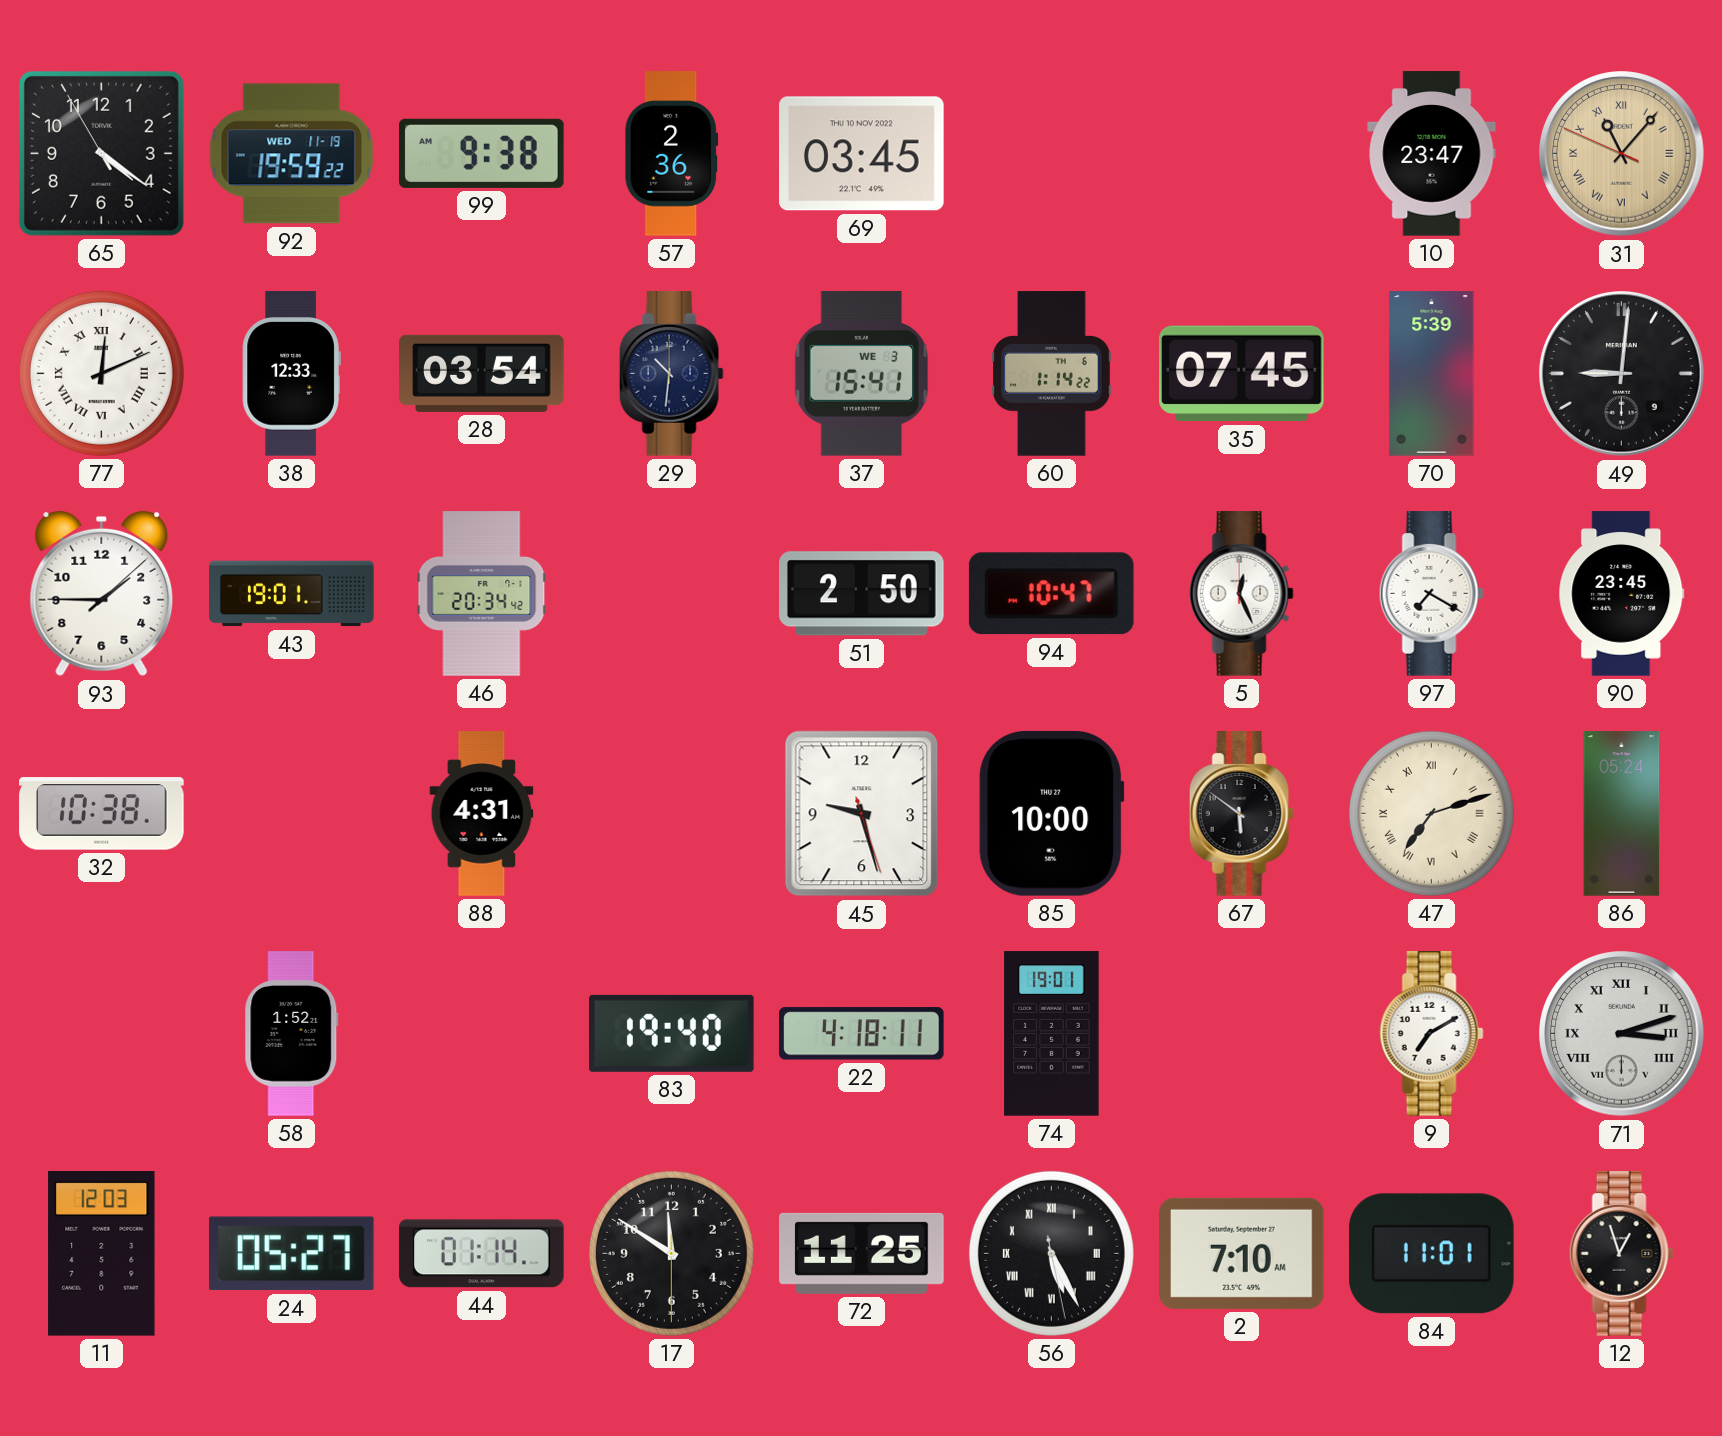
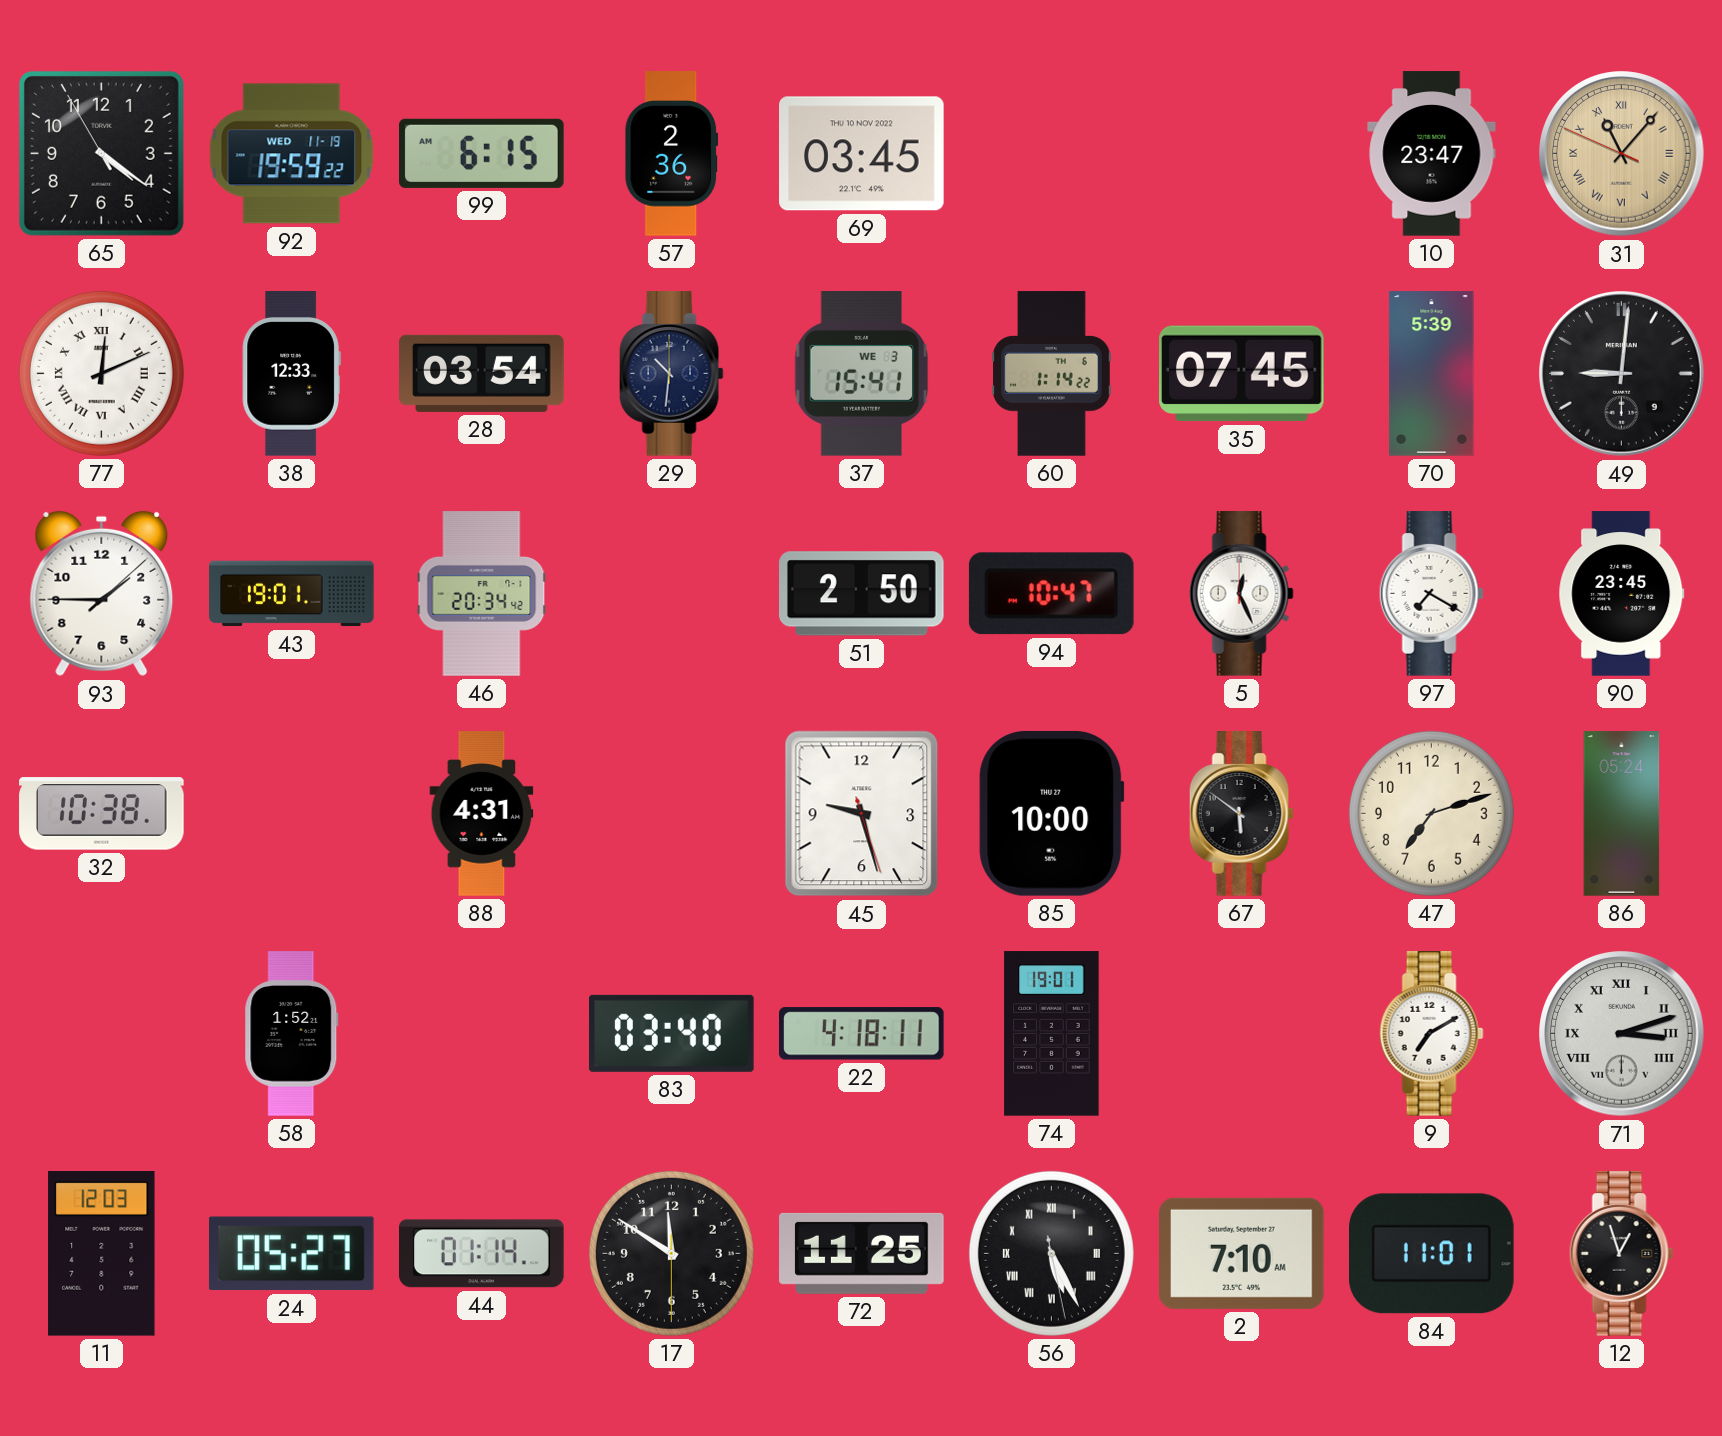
99: 9:38 -> 6:15
47 numerals: Roman -> Arabic
83: 19:40 -> 03:40
